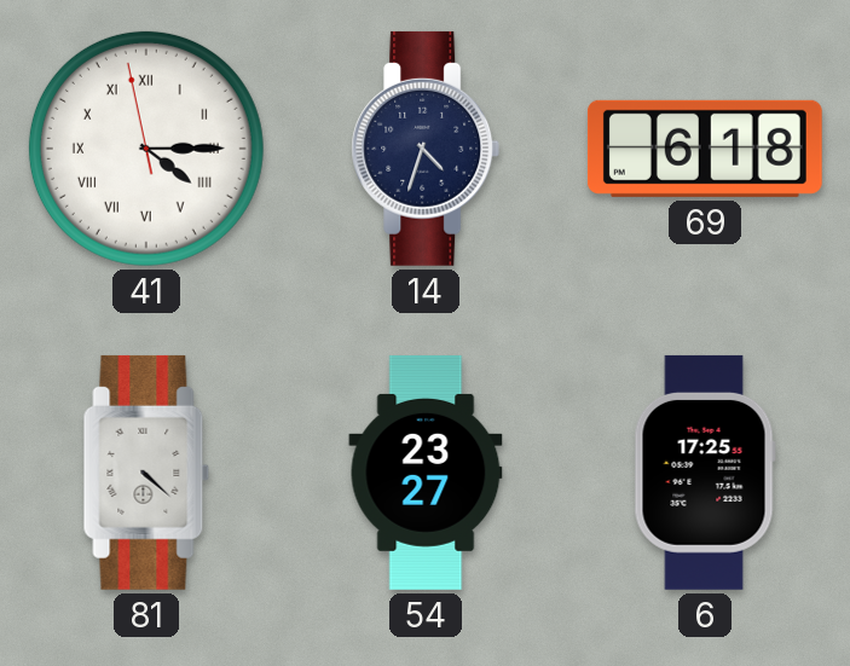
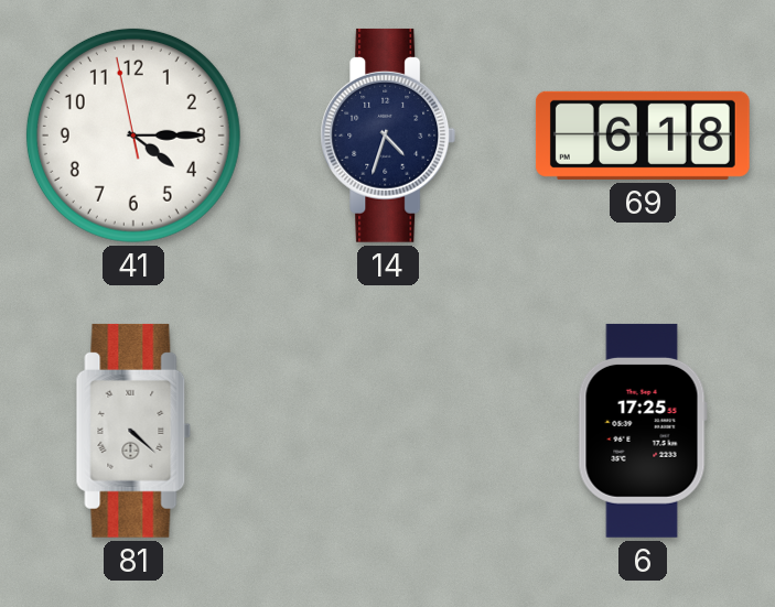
41 numerals: Roman -> Arabic
54: 23:27 -> none
